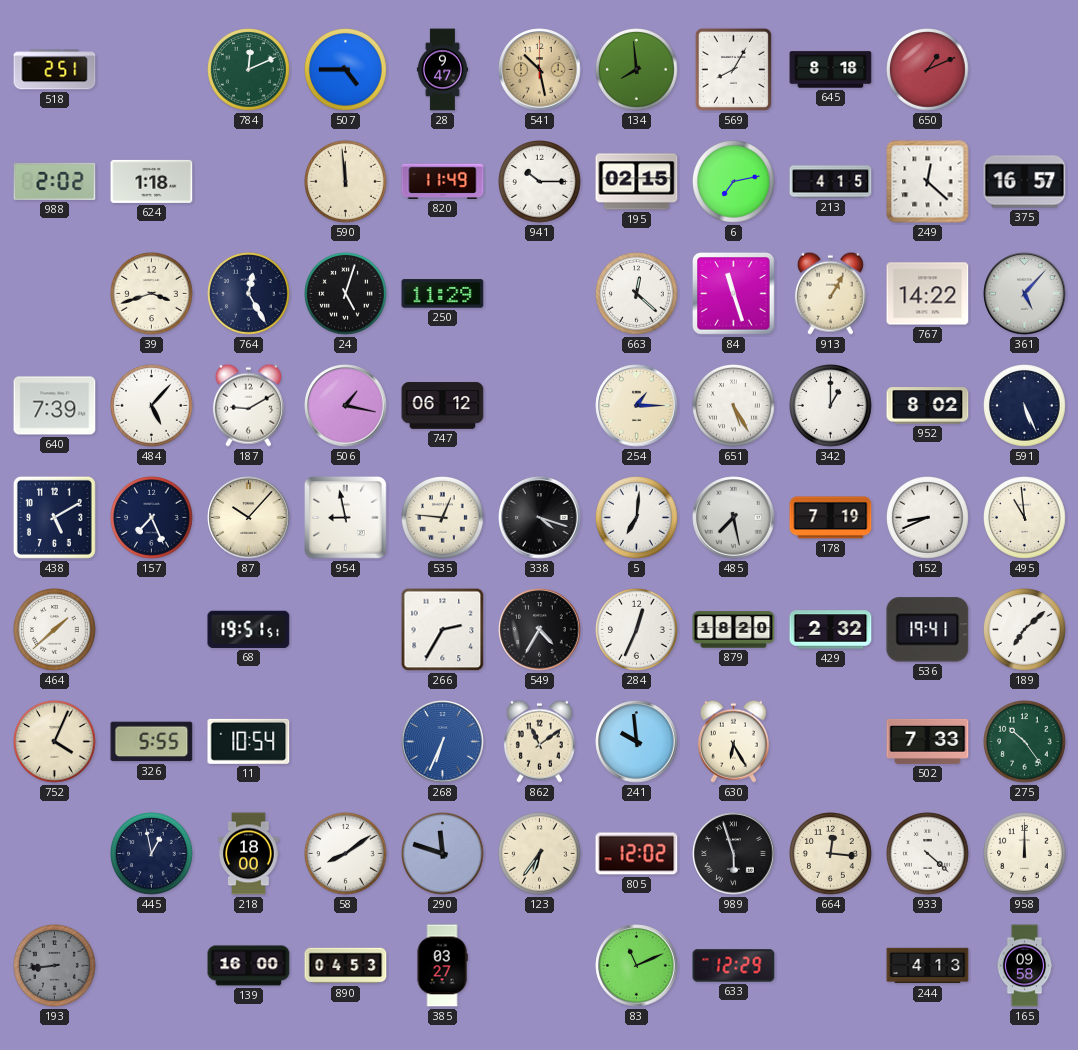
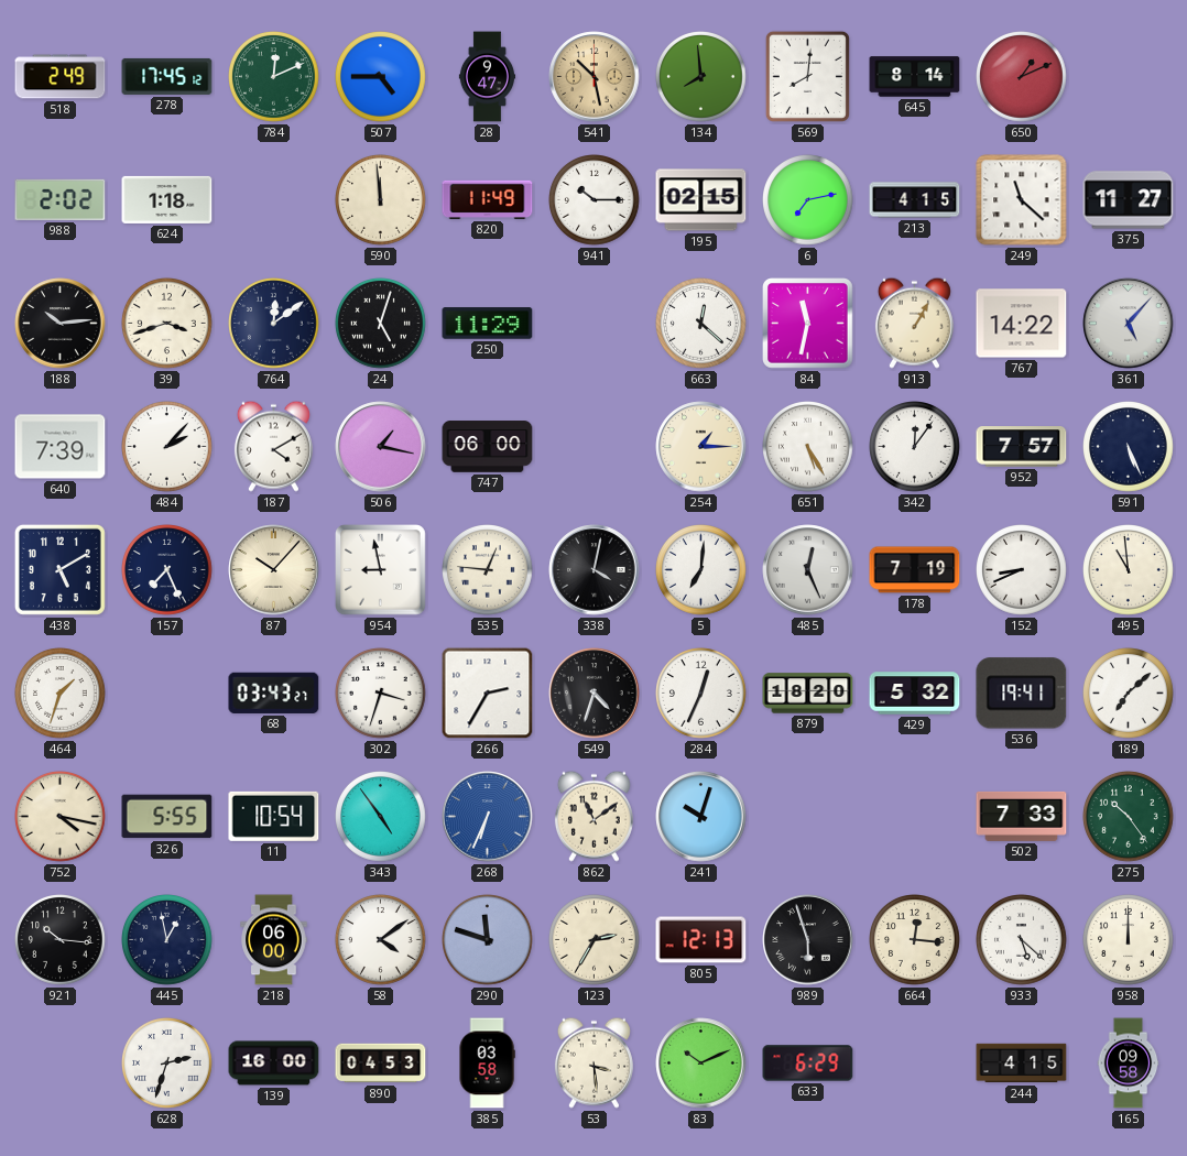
518: 2:51 -> 2:49
278: none -> 17:45
569: 8:05 -> 8:01
645: 8:18 -> 8:14
249: 12:22 -> 11:22
375: 16:57 -> 11:27
188: none -> 10:14
764: 12:25 -> 12:09
84: 11:27 -> 11:32
484: 5:07 -> 2:07
187: 9:10 -> 4:10
747: 06:12 -> 06:00
342: 1:00 -> 12:06
952: 8:02 -> 7:57
338: 4:18 -> 4:02
485: 7:28 -> 12:26
464: 1:38 -> 1:33
68: 19:51 -> 03:43
302: none -> 3:33
549: 4:35 -> 4:33
429: 2:32 -> 5:32
752: 4:04 -> 4:17
343: none -> 4:54
241: 9:59 -> 10:03
630: 6:25 -> none
921: none -> 10:16
218: 18:00 -> 06:00
58: 8:09 -> 4:09
123: 6:36 -> 2:35
805: 12:02 -> 12:13
933: 4:22 -> 5:22
193: 8:44 -> none
628: none -> 2:33
385: 03:27 -> 03:58
53: none -> 3:29
83: 11:11 -> 10:11
633: 12:29 -> 6:29
244: 4:13 -> 4:15
